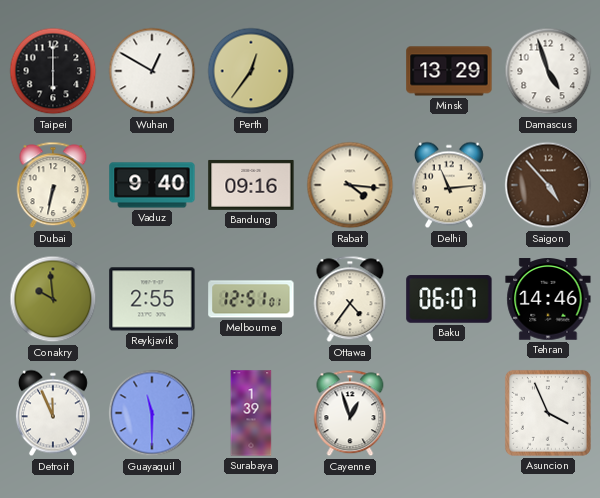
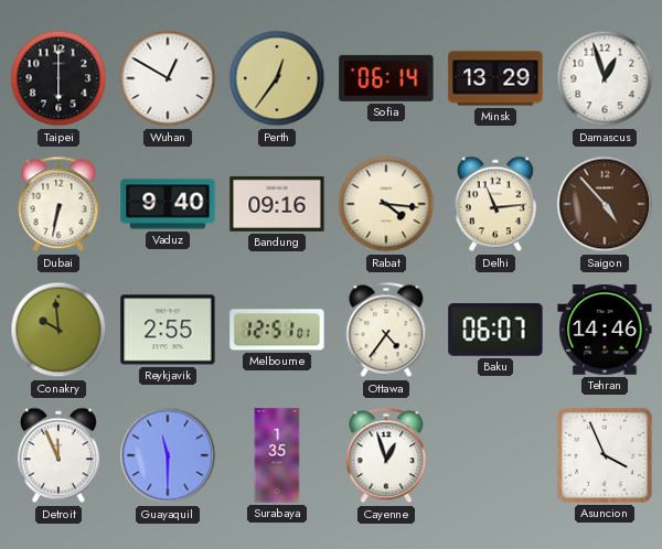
Sofia: none -> 06:14
Damascus: 4:57 -> 12:57
Surabaya: 1:39 -> 1:35
